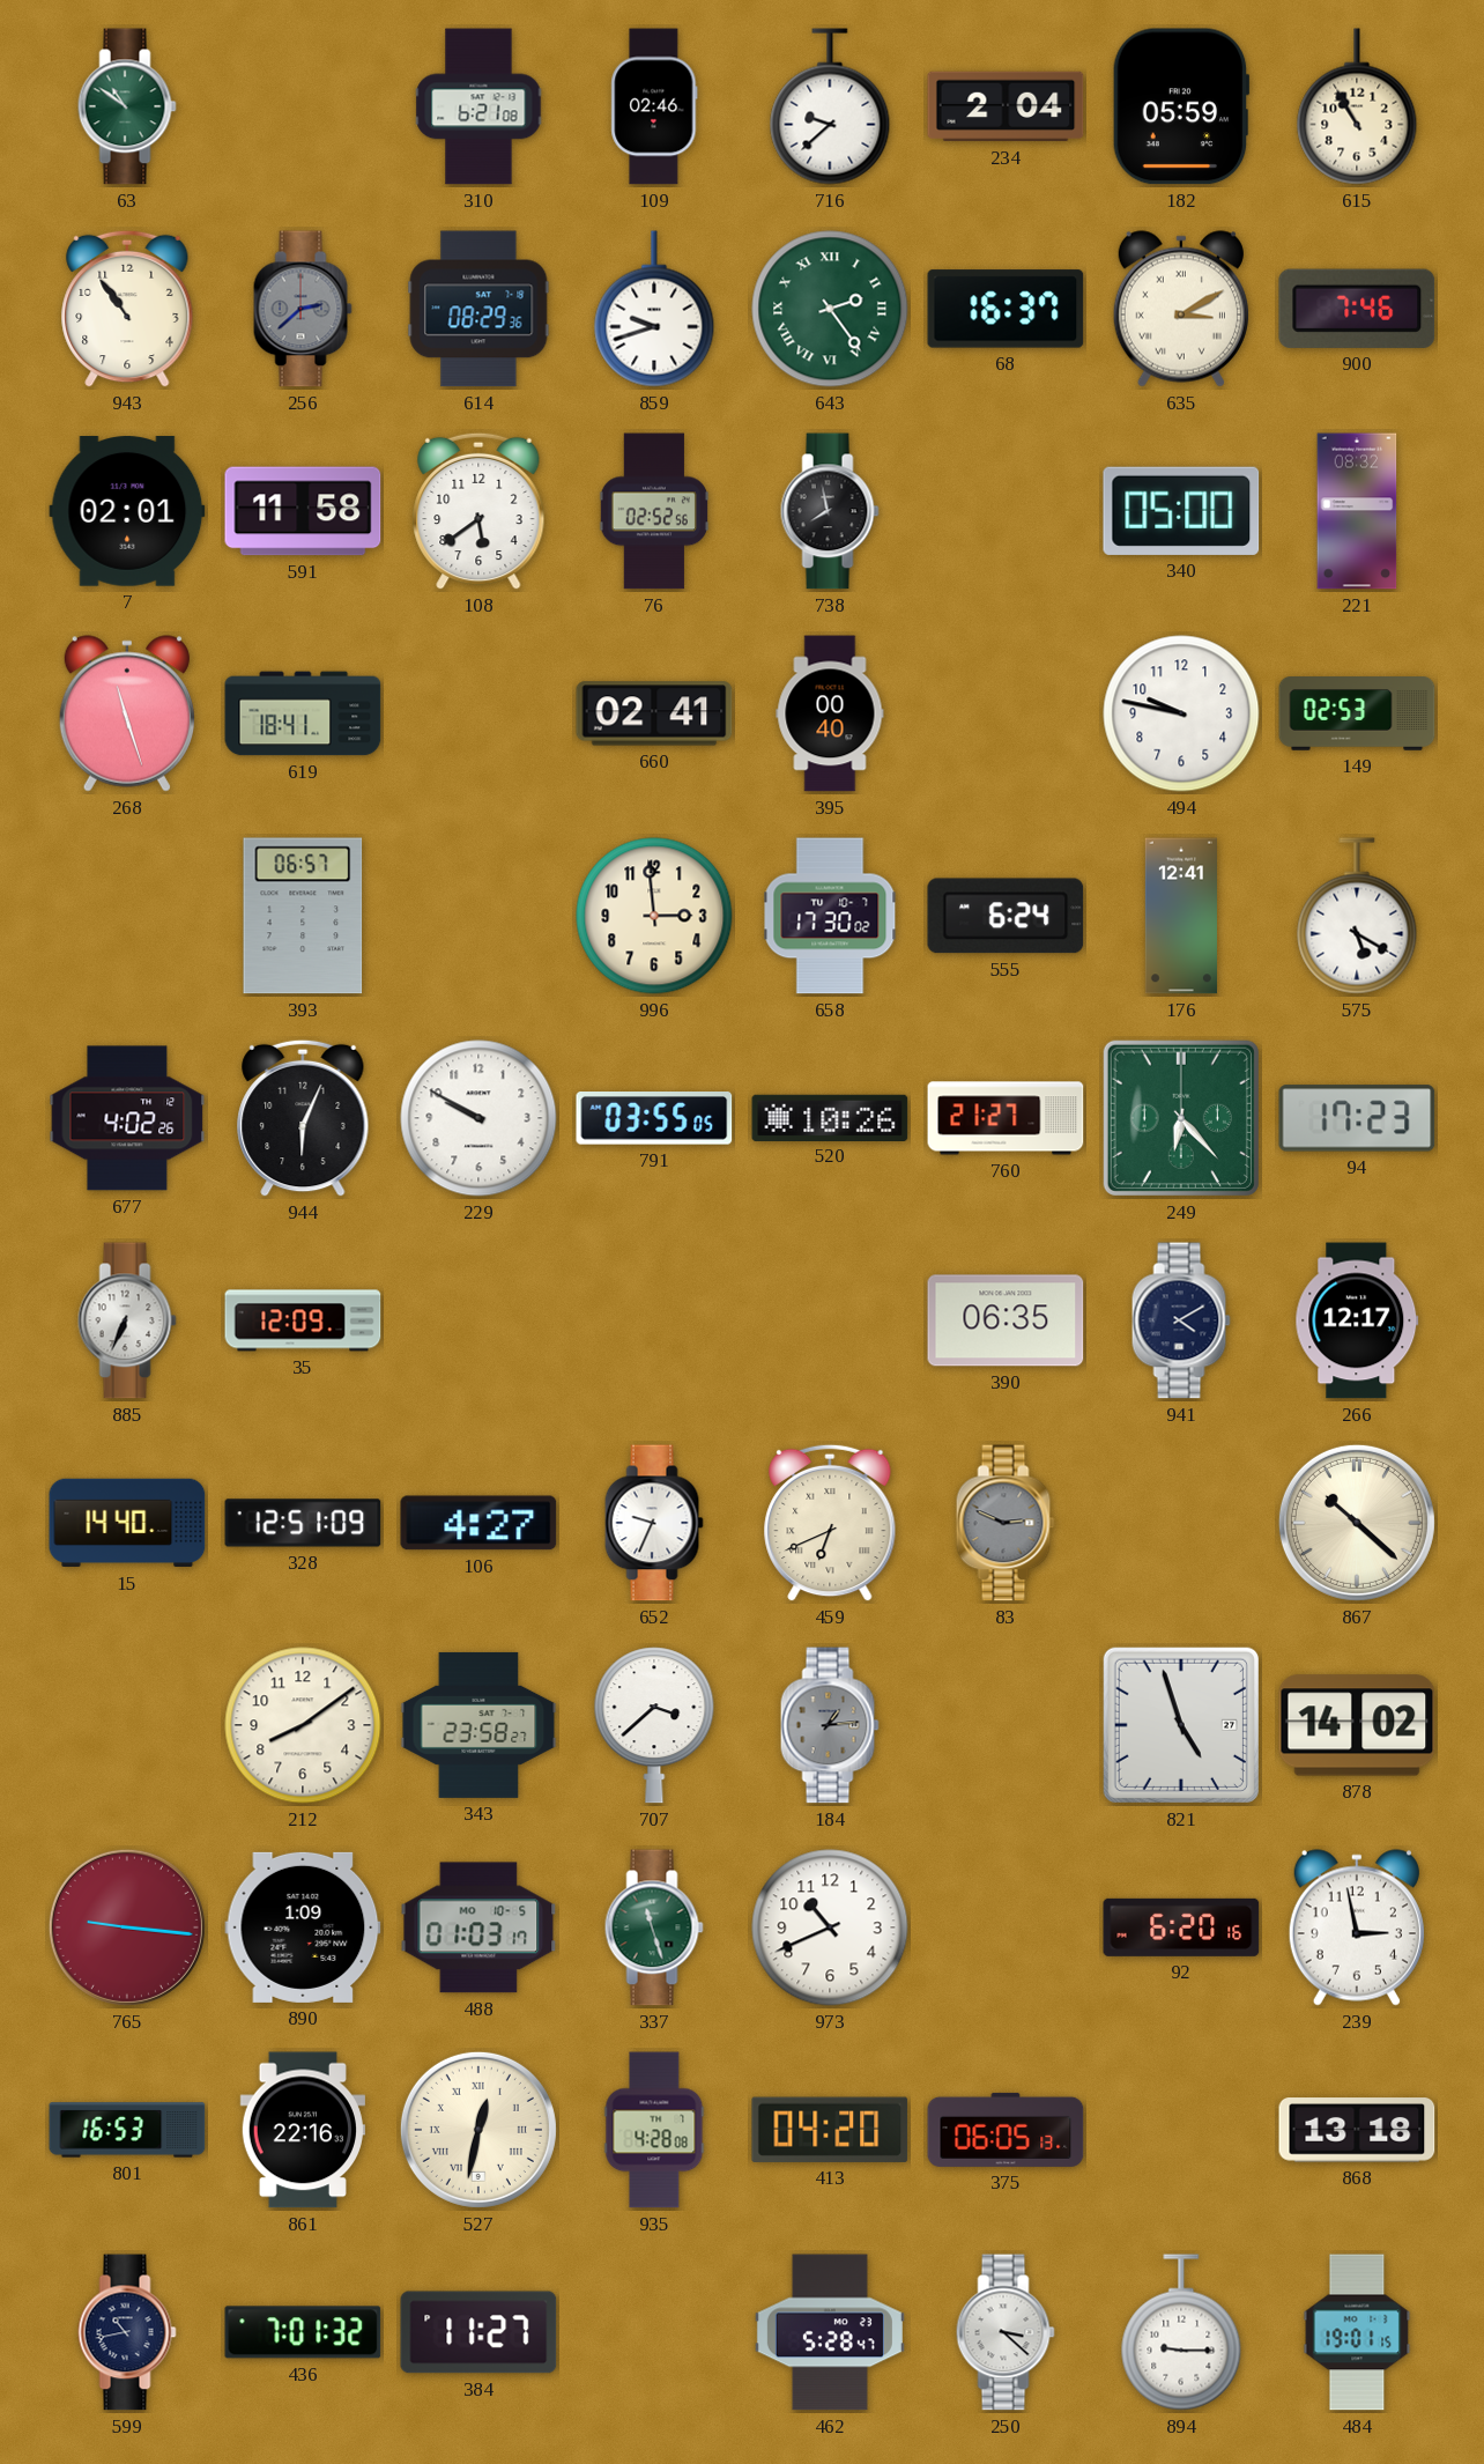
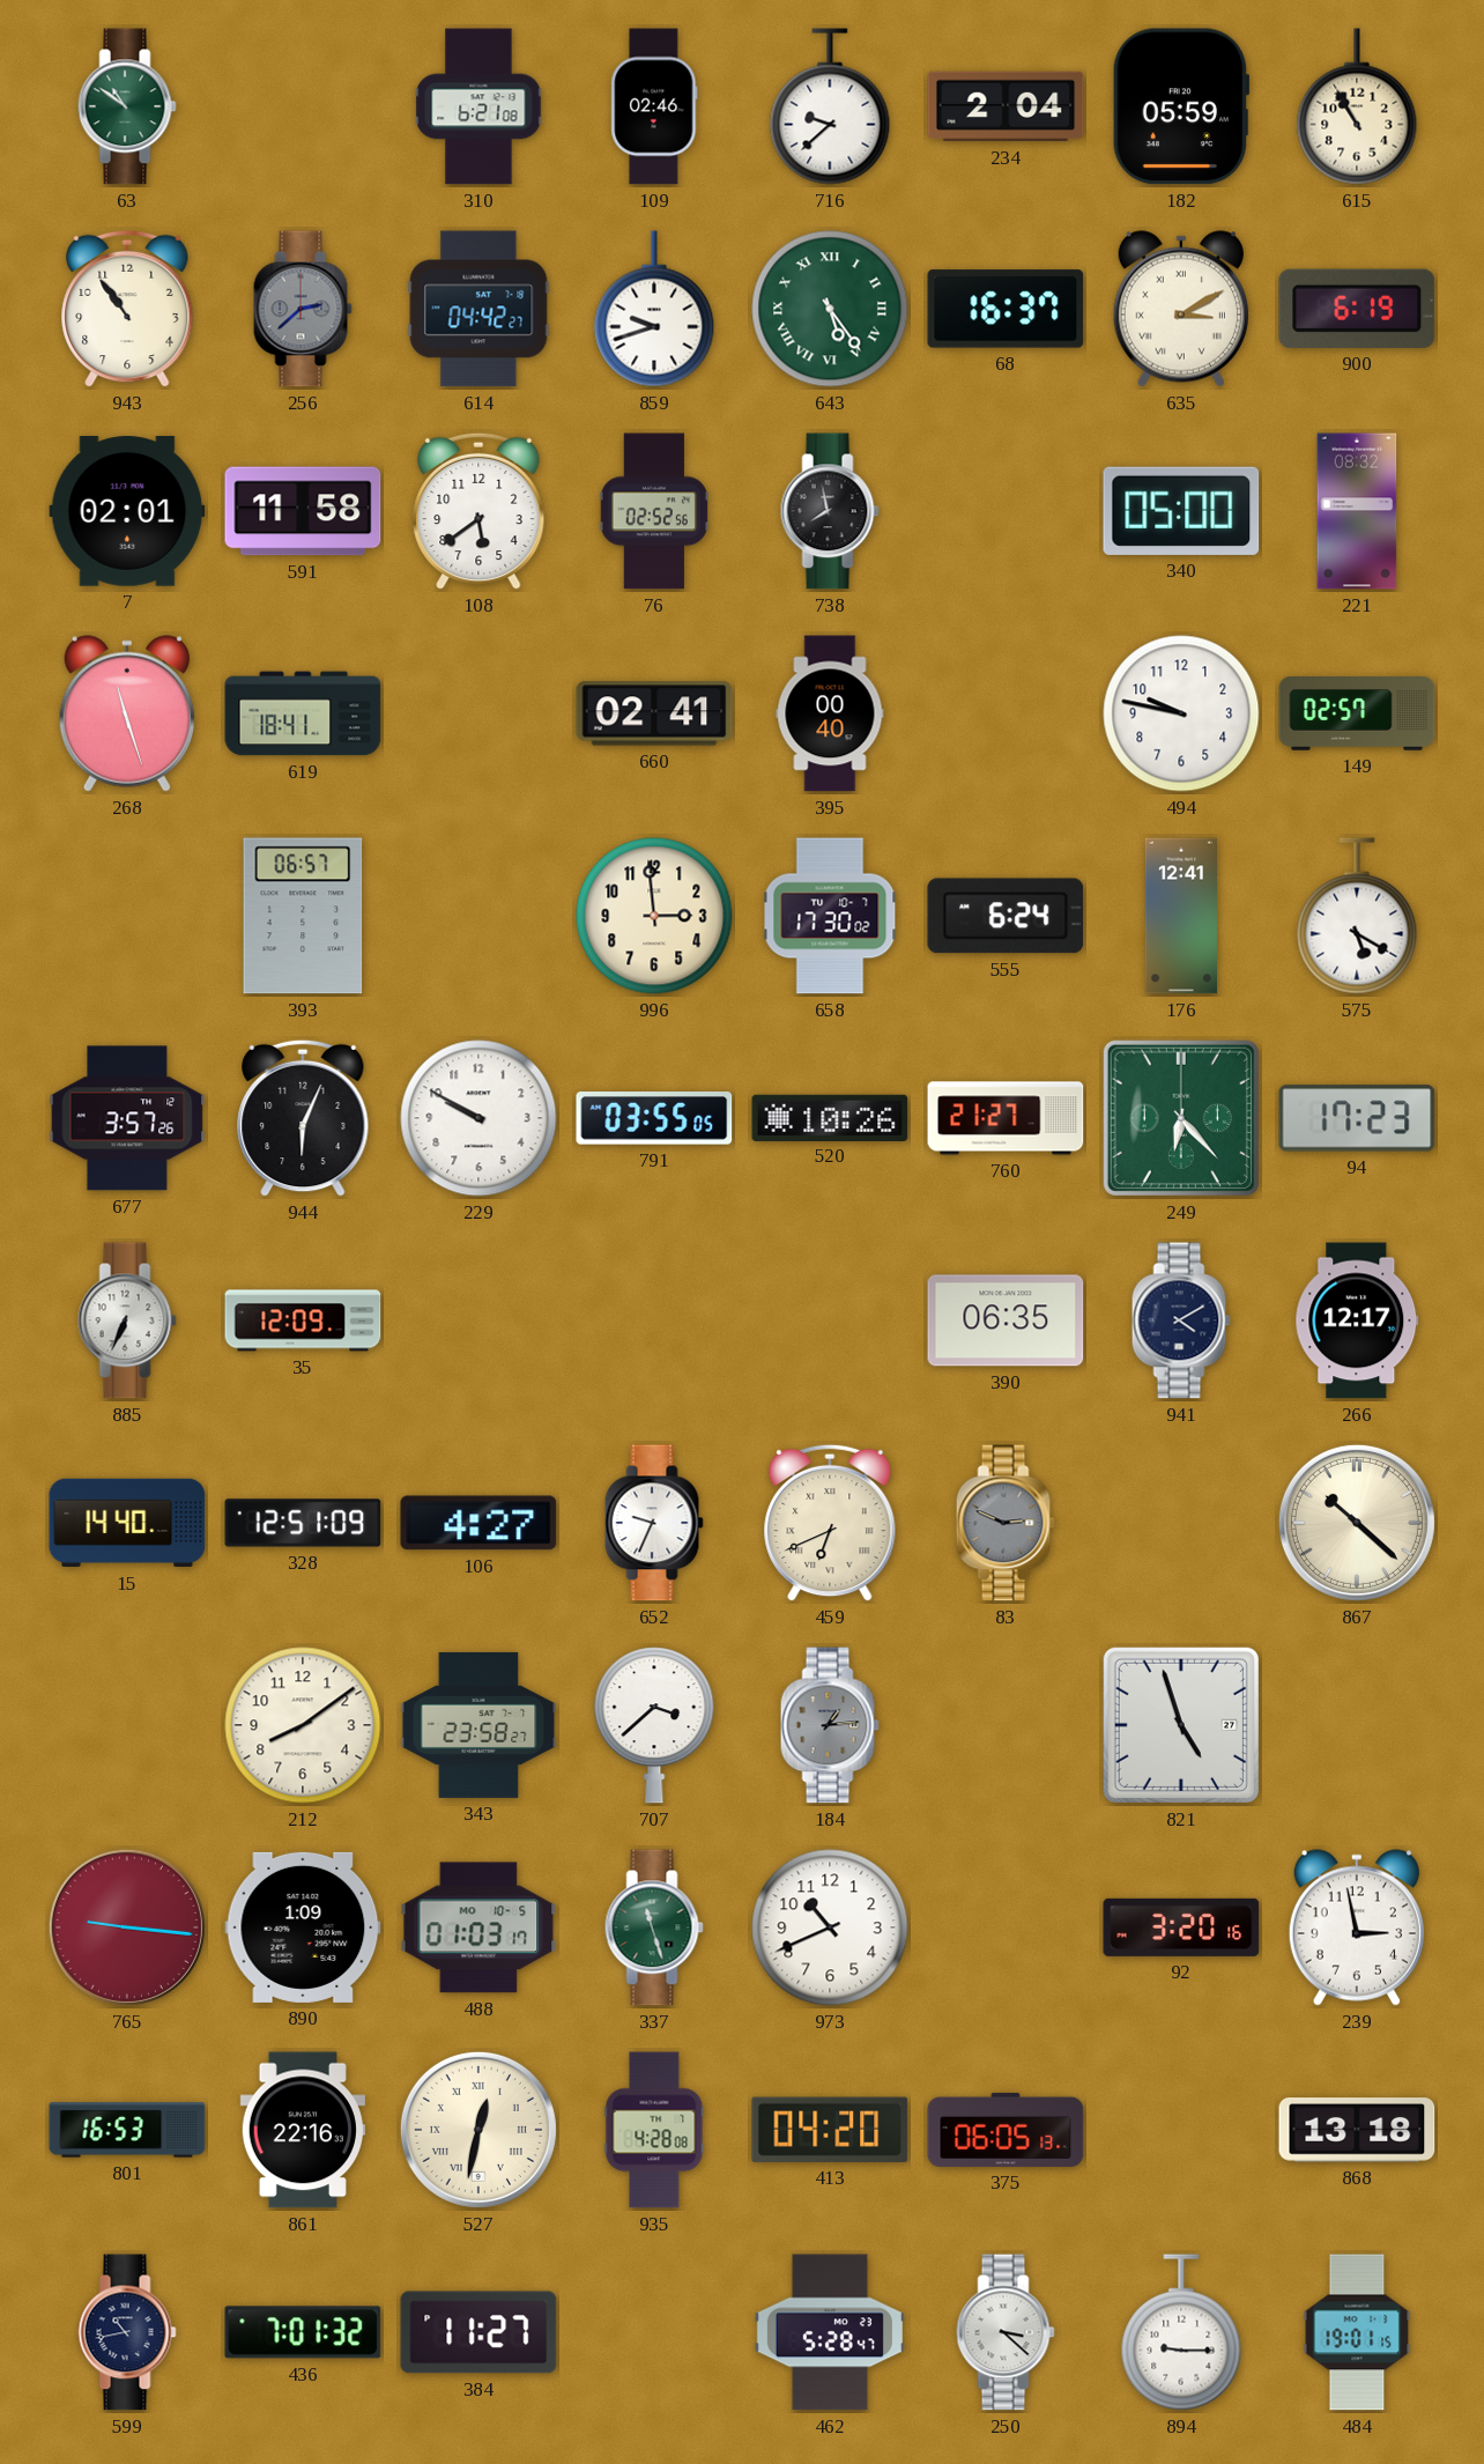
614: 08:29 -> 04:42
643: 2:24 -> 5:24
900: 7:46 -> 6:19
149: 02:53 -> 02:57
677: 4:02 -> 3:57
878: 14:02 -> none
92: 6:20 -> 3:20
